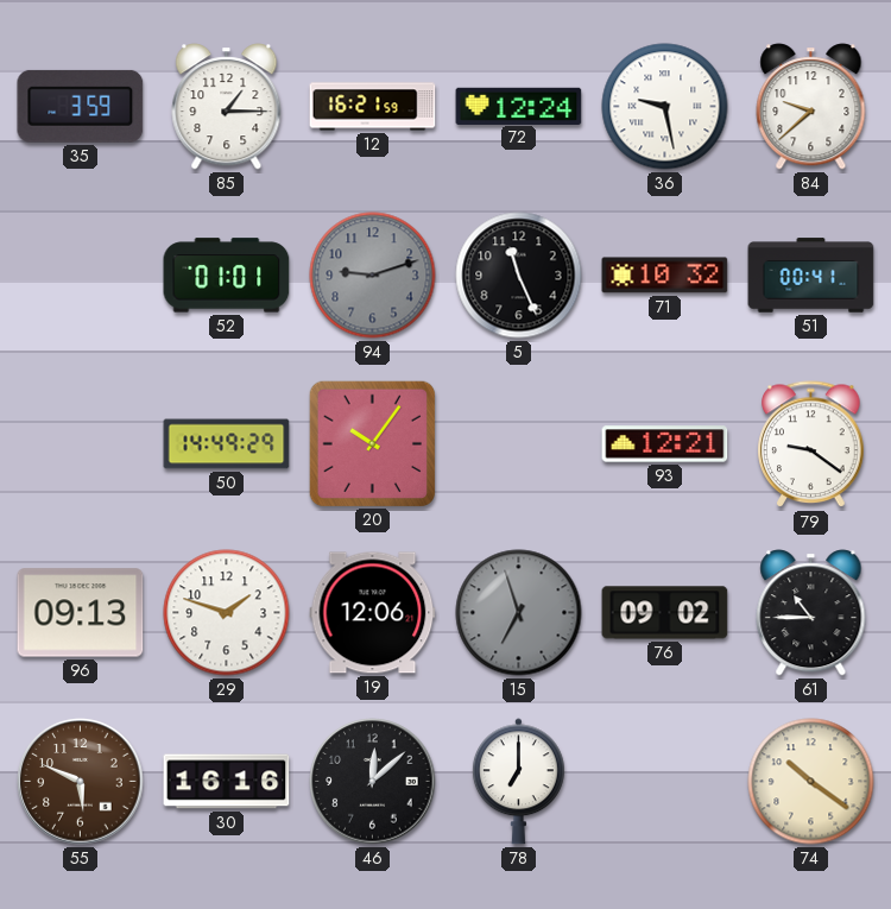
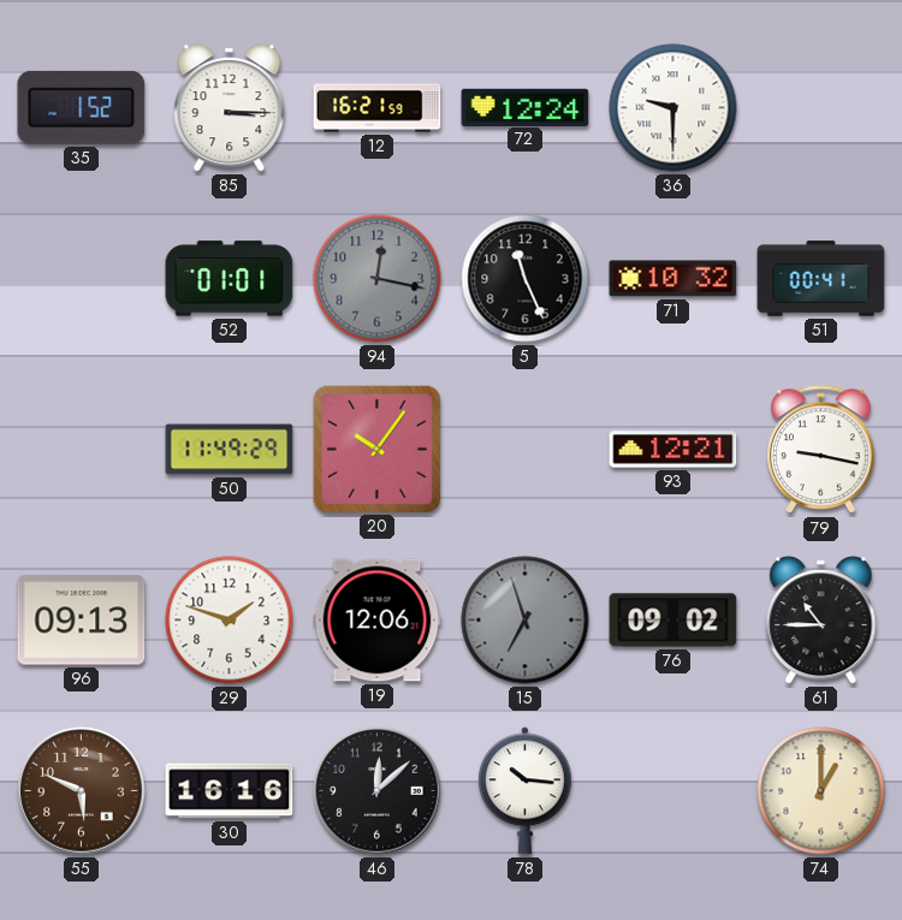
35: 3:59 -> 1:52
85: 1:15 -> 3:15
36: 9:28 -> 9:30
84: 9:38 -> none
94: 9:12 -> 12:17
50: 14:49 -> 11:49
79: 9:21 -> 9:17
78: 7:00 -> 10:16
74: 10:21 -> 1:00
